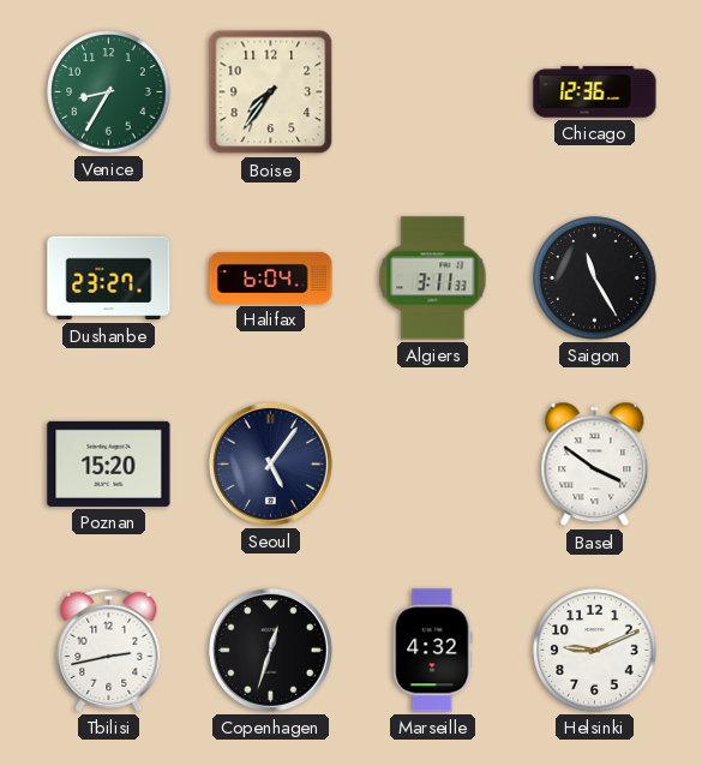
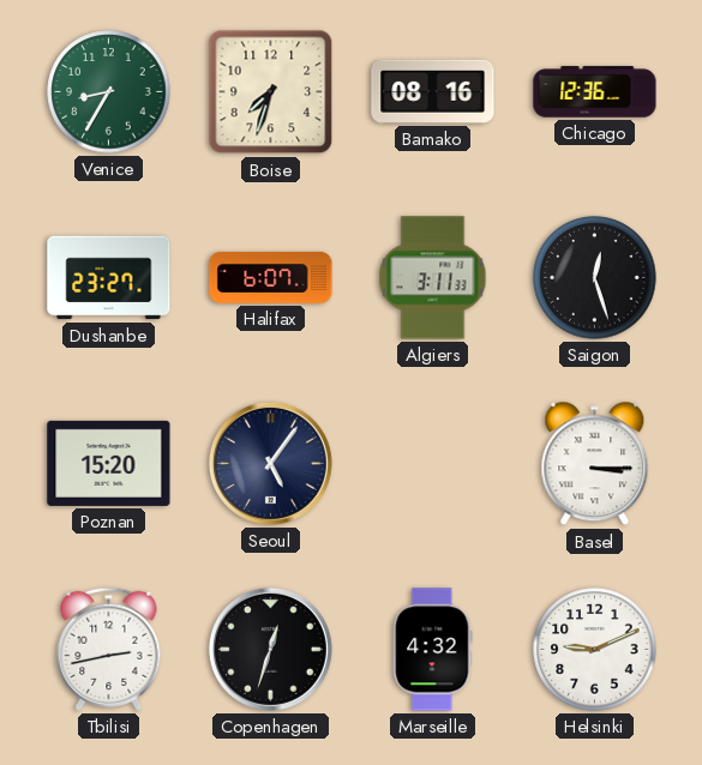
Boise: 7:36 -> 7:33
Bamako: none -> 08:16
Halifax: 6:04 -> 6:07
Saigon: 11:25 -> 12:27
Basel: 3:51 -> 3:15
